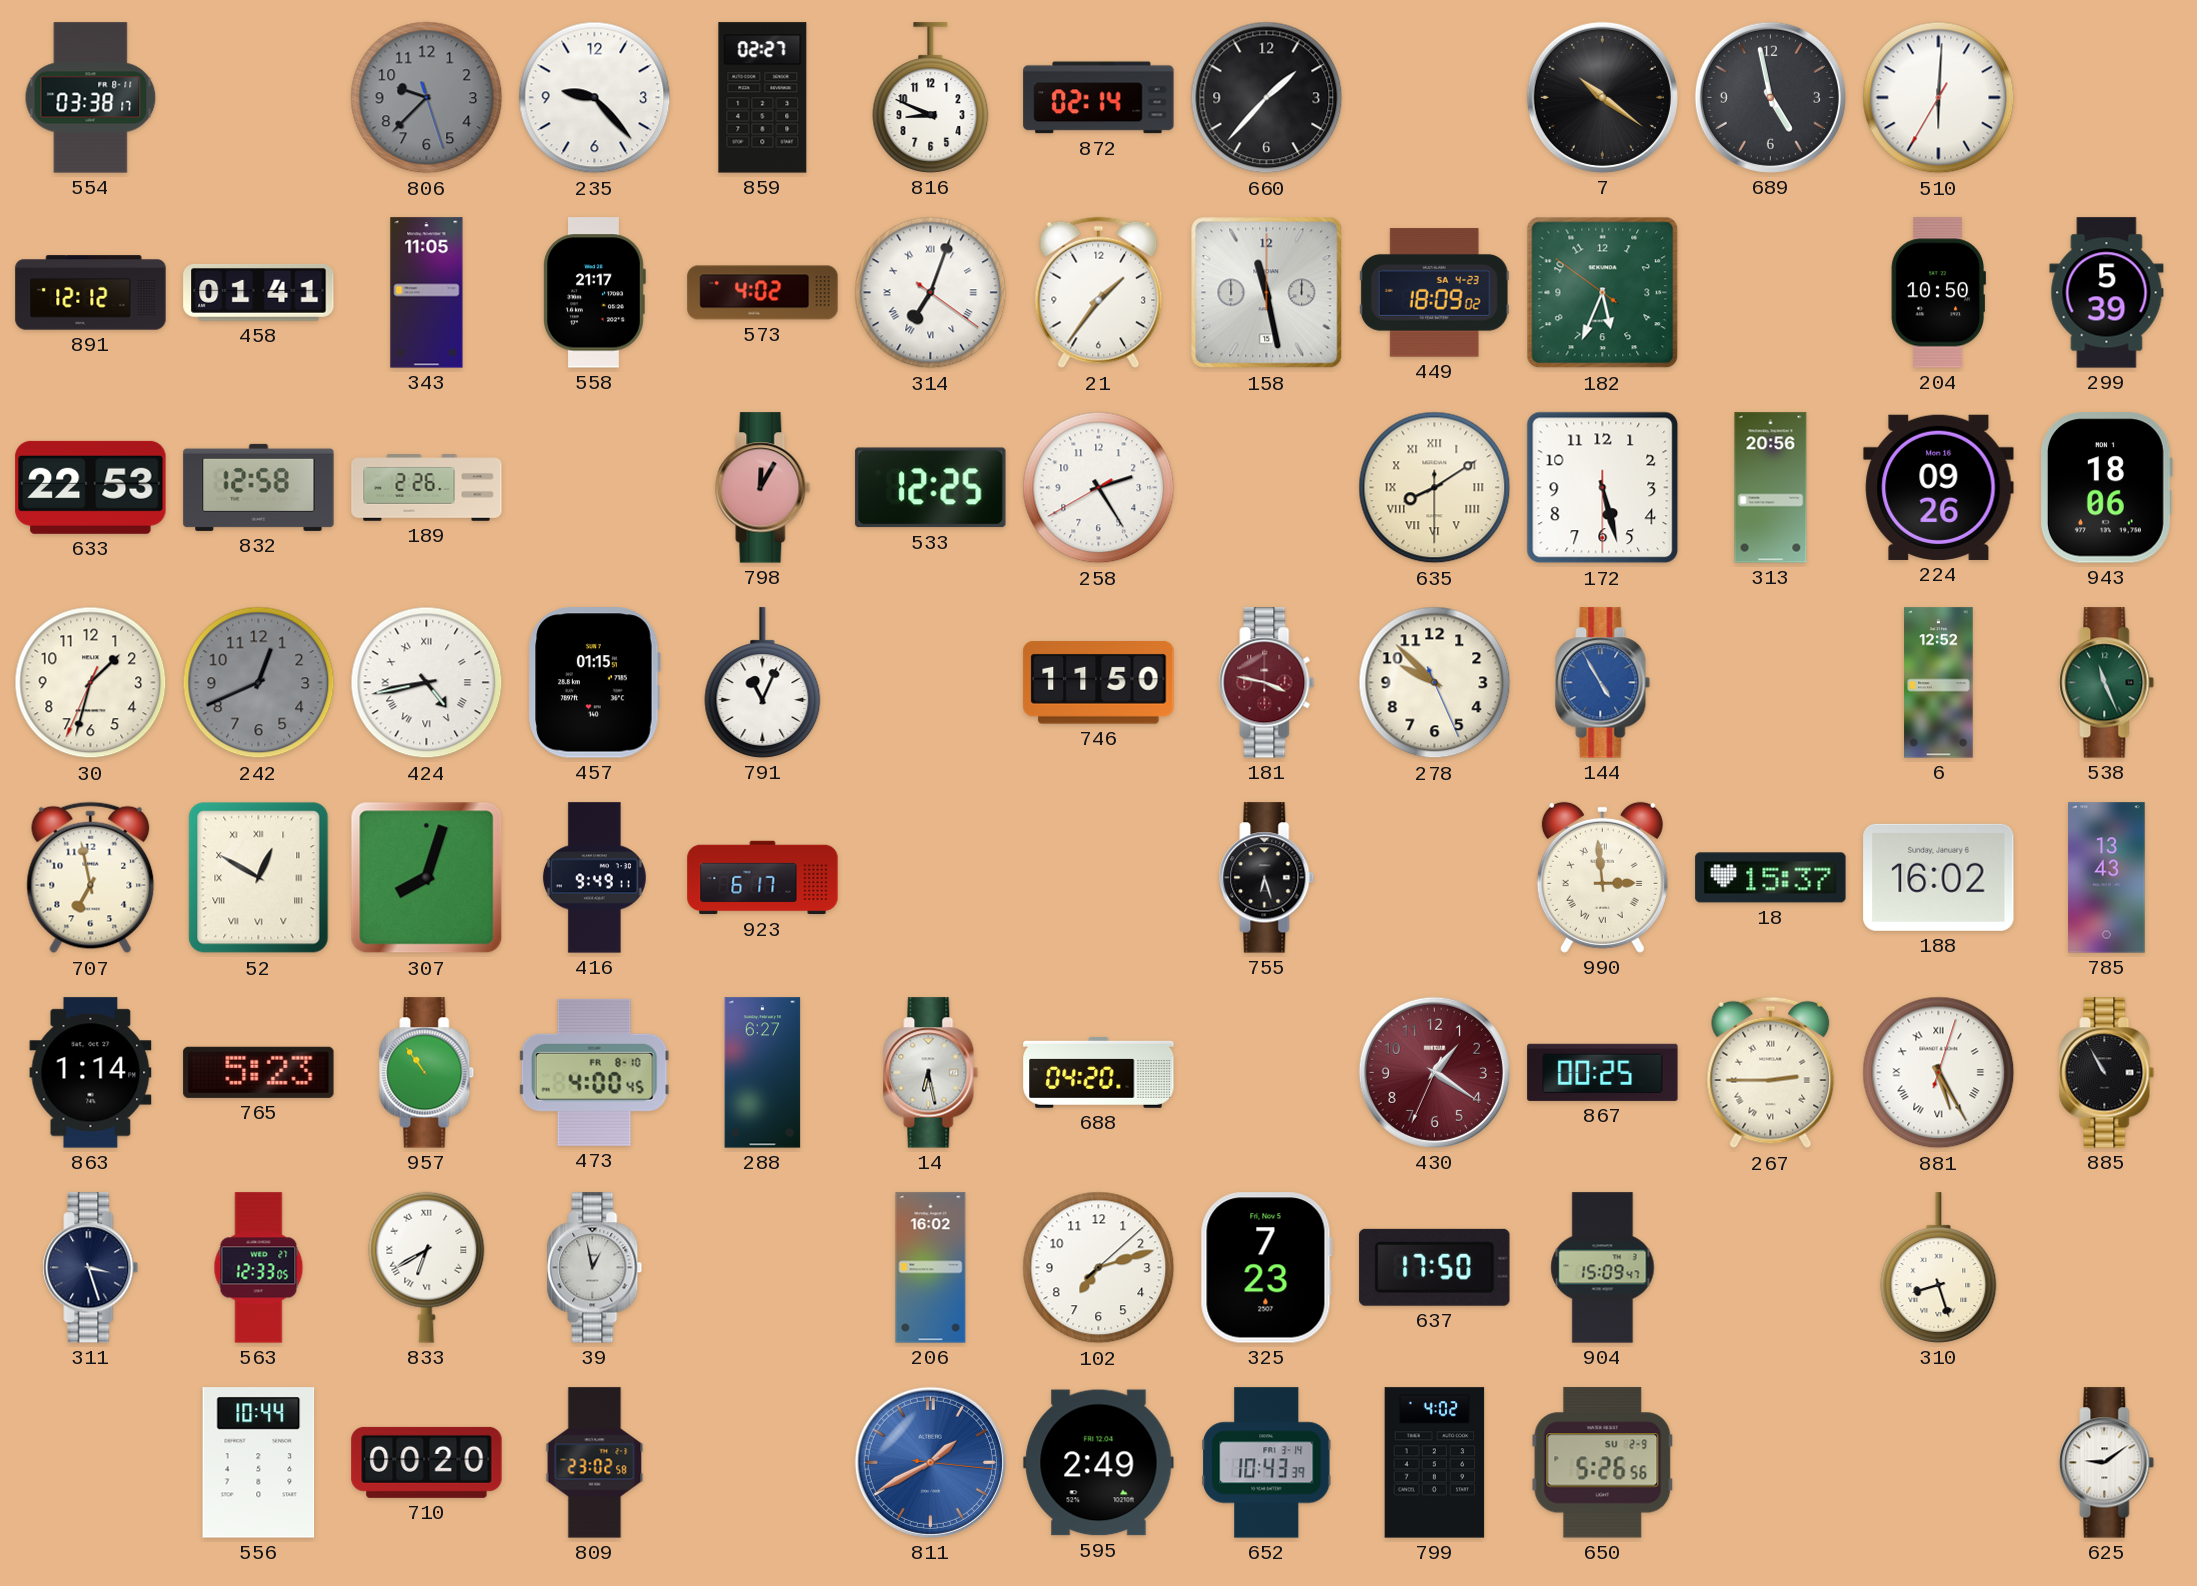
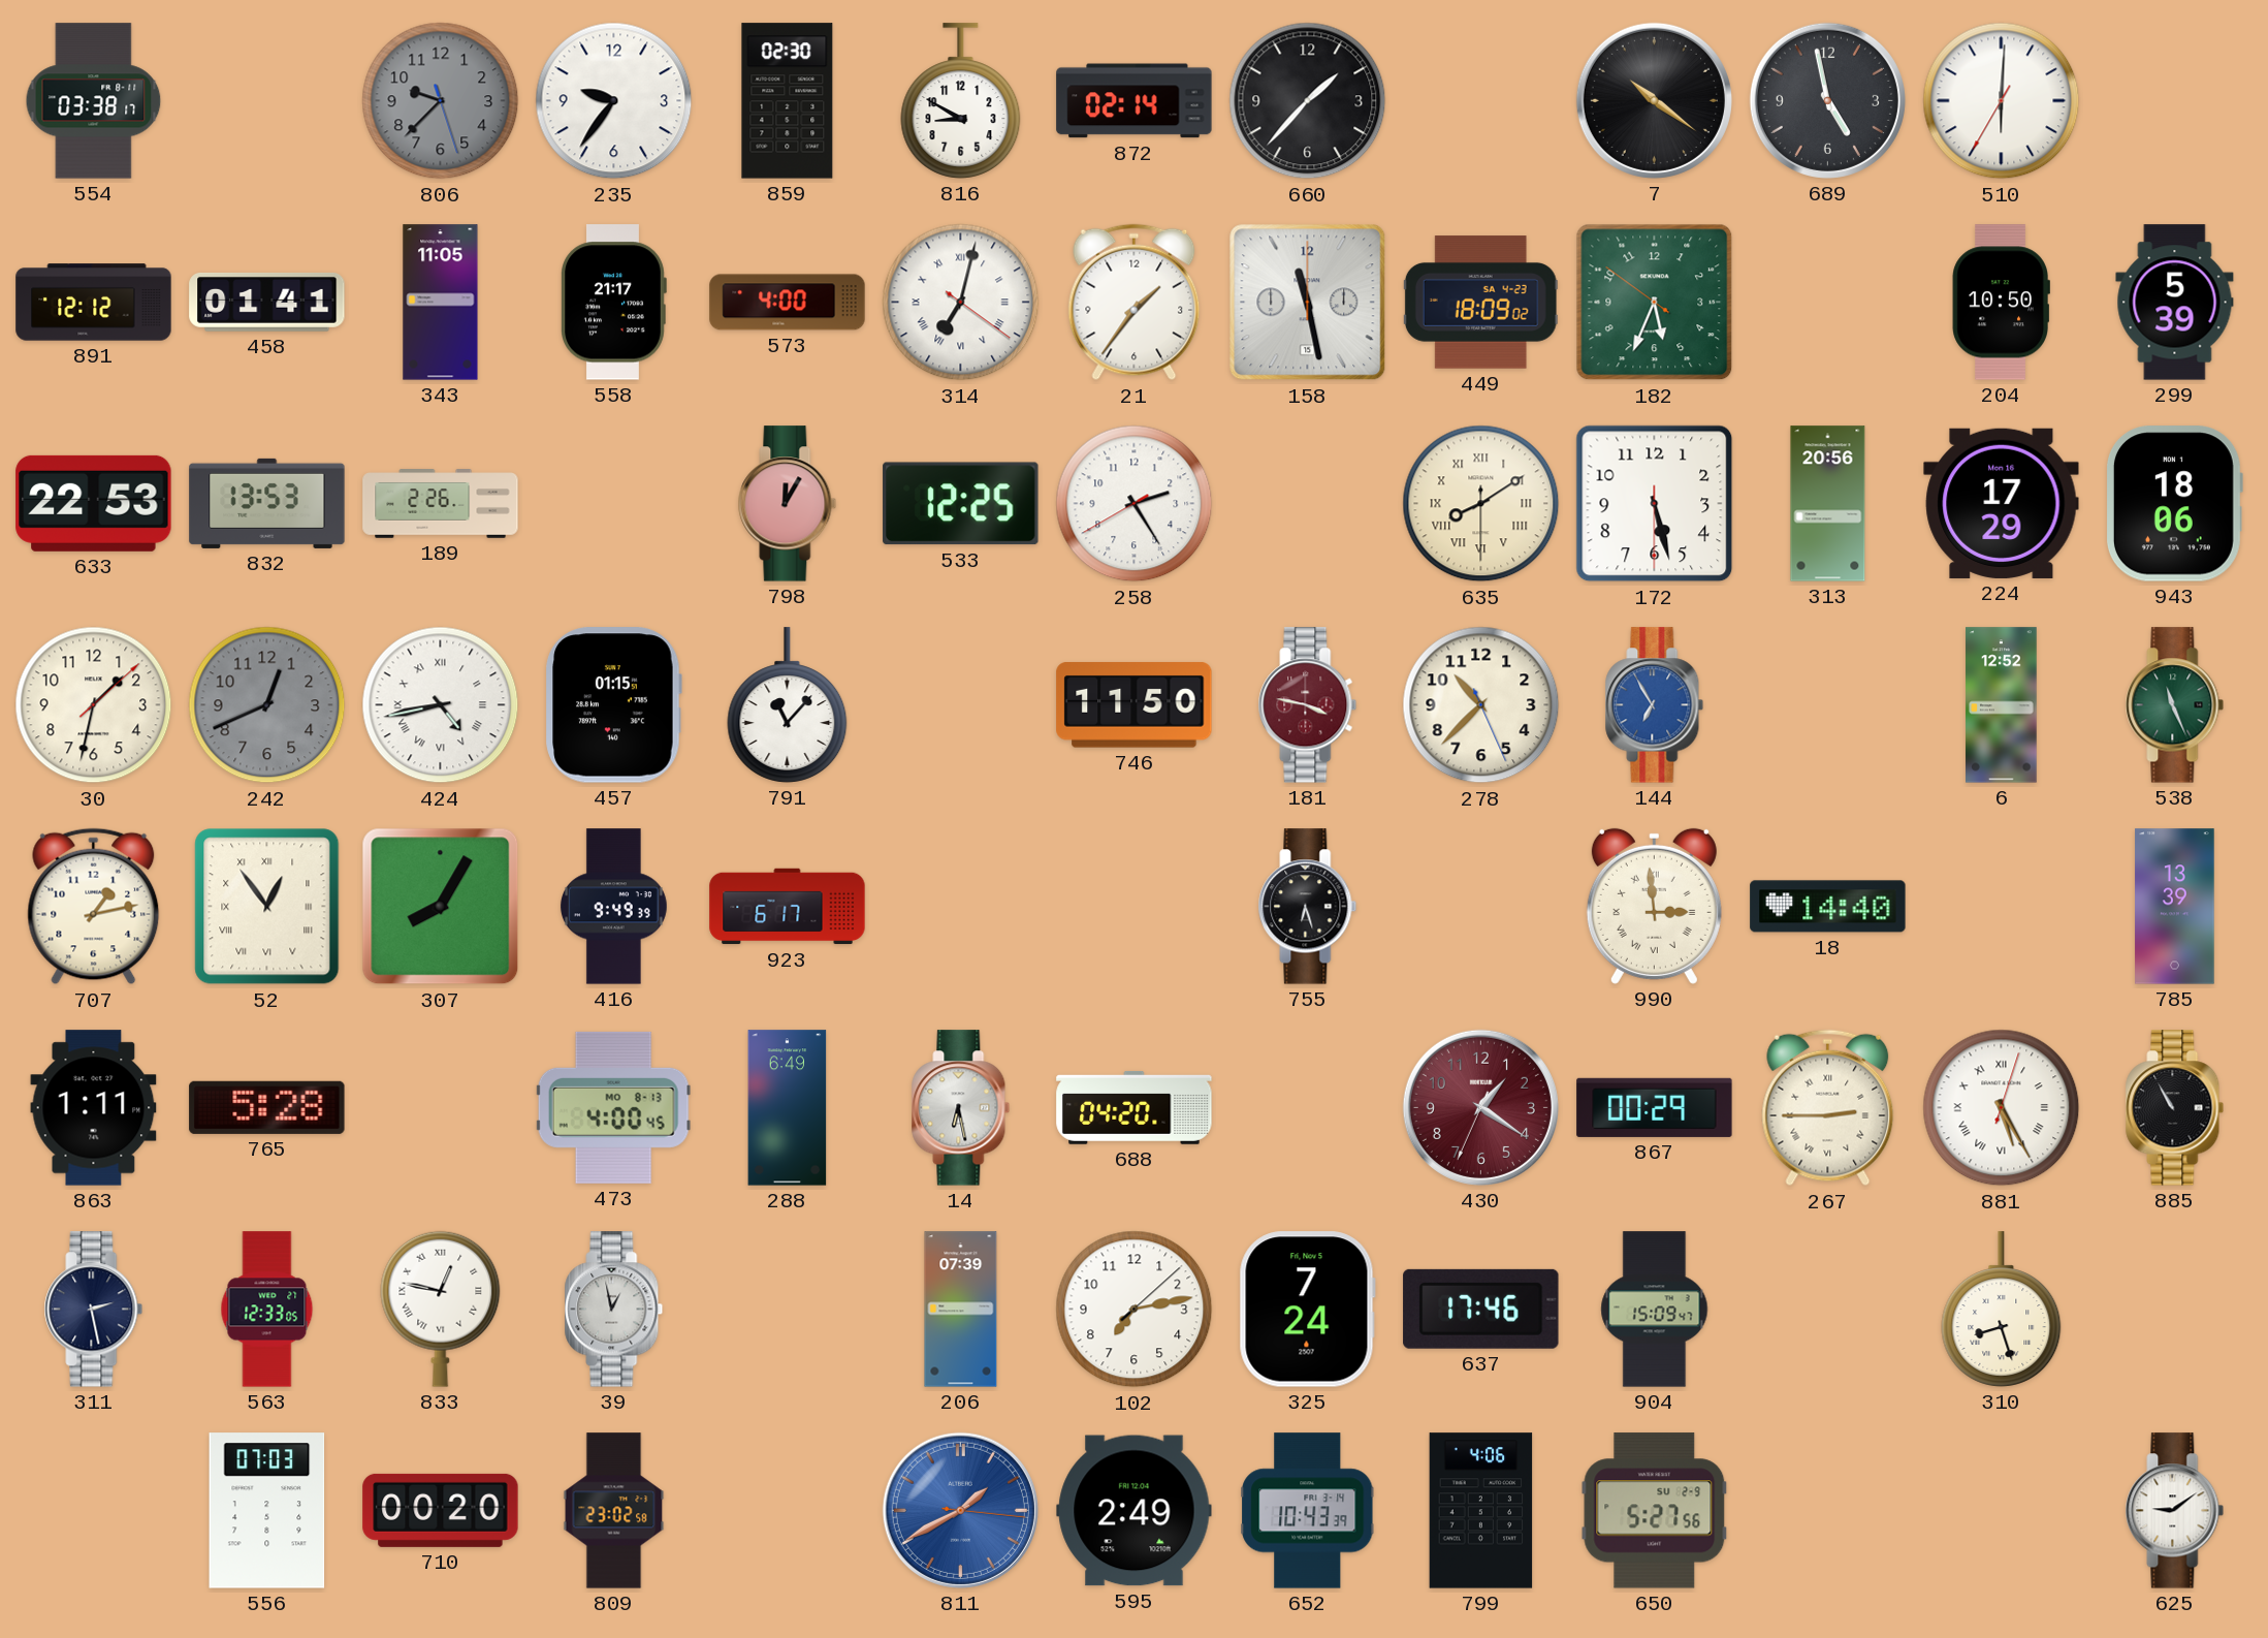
235: 9:23 -> 9:36
859: 02:27 -> 02:30
816: 8:49 -> 8:50
573: 4:02 -> 4:00
314: 7:03 -> 7:02
832: 12:58 -> 13:53
224: 09:26 -> 17:29
30: 1:32:34 -> 1:32:08
791: 11:04 -> 11:07
278: 9:52 -> 10:37
144: 4:55 -> 6:55
707: 6:58 -> 1:13
52: 12:50 -> 12:54
307: 8:03 -> 8:05
416: 9:49:11 -> 9:49:39
18: 15:37 -> 14:40
188: 16:02 -> none
785: 13:43 -> 13:39
863: 1:14 -> 1:11
765: 5:23 -> 5:28
957: 10:54 -> none
473 date: FR 8-10 -> MO 8-13
288: 6:27 -> 6:49
867: 00:25 -> 00:29
311: 3:27 -> 2:28
833: 6:40 -> 12:47
206: 16:02 -> 07:39
102: 7:12 -> 7:13
325: 7:23 -> 7:24
637: 17:50 -> 17:46
556: 10:44 -> 07:03
799: 4:02 -> 4:06
650: 5:26 -> 5:27
